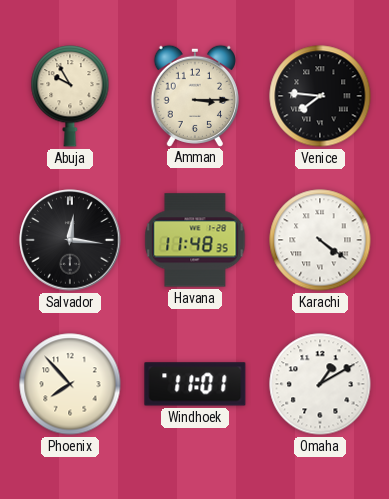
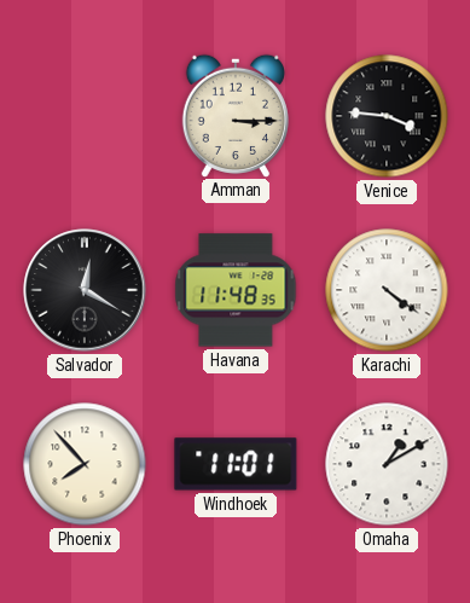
Abuja: 9:55 -> none
Venice: 7:46 -> 3:46
Salvador: 12:16 -> 12:20
